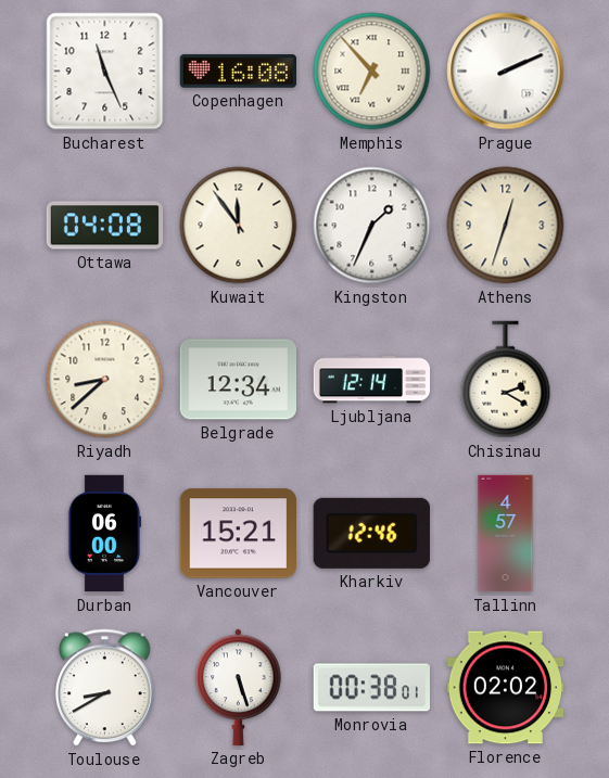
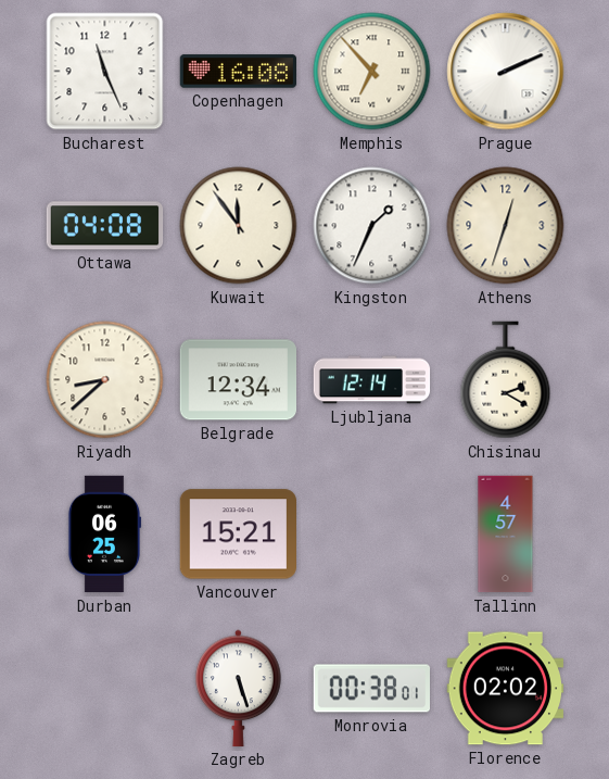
Durban: 06:00 -> 06:25
Kharkiv: 12:46 -> none
Toulouse: 8:40 -> none
